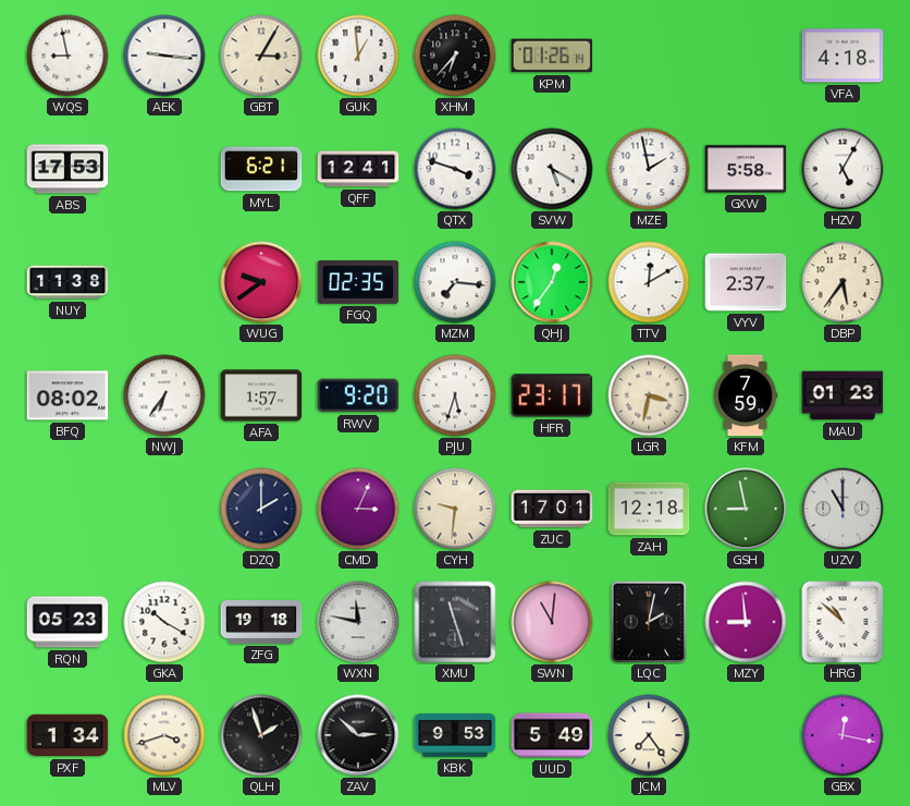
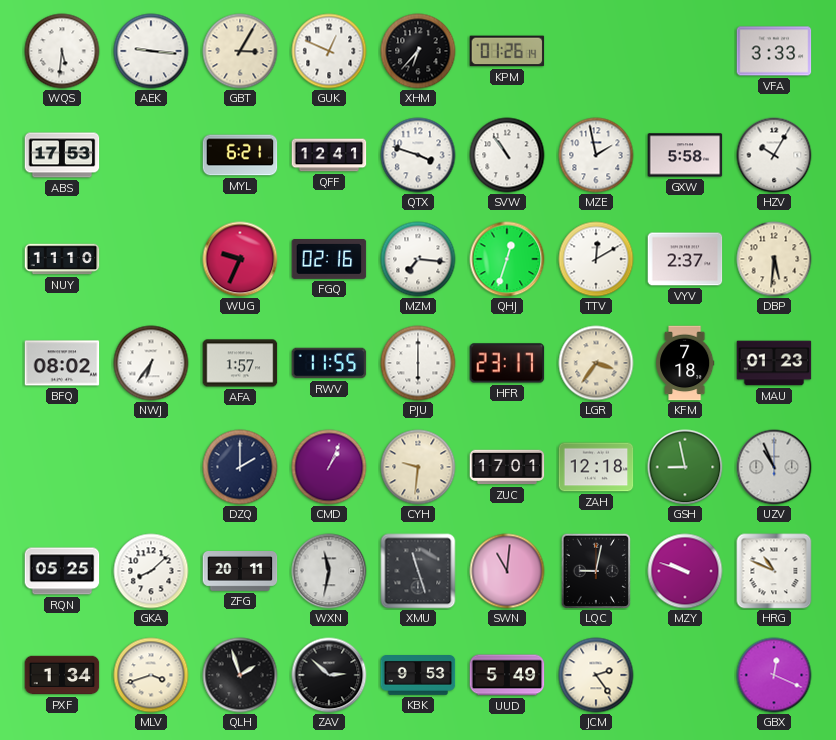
WQS: 8:58 -> 5:31
GUK: 12:59 -> 12:49
VFA: 4:18 -> 3:33
SVW: 5:20 -> 10:54
HZV: 5:05 -> 10:05
NUY: 11:38 -> 11:10
WUG: 9:39 -> 9:34
FGQ: 02:35 -> 02:16
QHJ: 12:36 -> 12:33
DBP: 5:36 -> 5:31
RWV: 9:20 -> 11:55
PJU: 5:33 -> 6:00
LGR: 3:32 -> 3:36
KFM: 7:59 -> 7:18
CMD: 3:04 -> 1:04
UZV: 11:00 -> 10:56
RQN: 05:23 -> 05:25
GKA: 10:20 -> 8:08
ZFG: 19:18 -> 20:11
WXN: 11:47 -> 11:32
LQC: 2:02 -> 9:02
MZY: 8:59 -> 9:48
HRG: 10:52 -> 10:49
JCM: 7:24 -> 2:24
GBX: 12:17 -> 12:19
